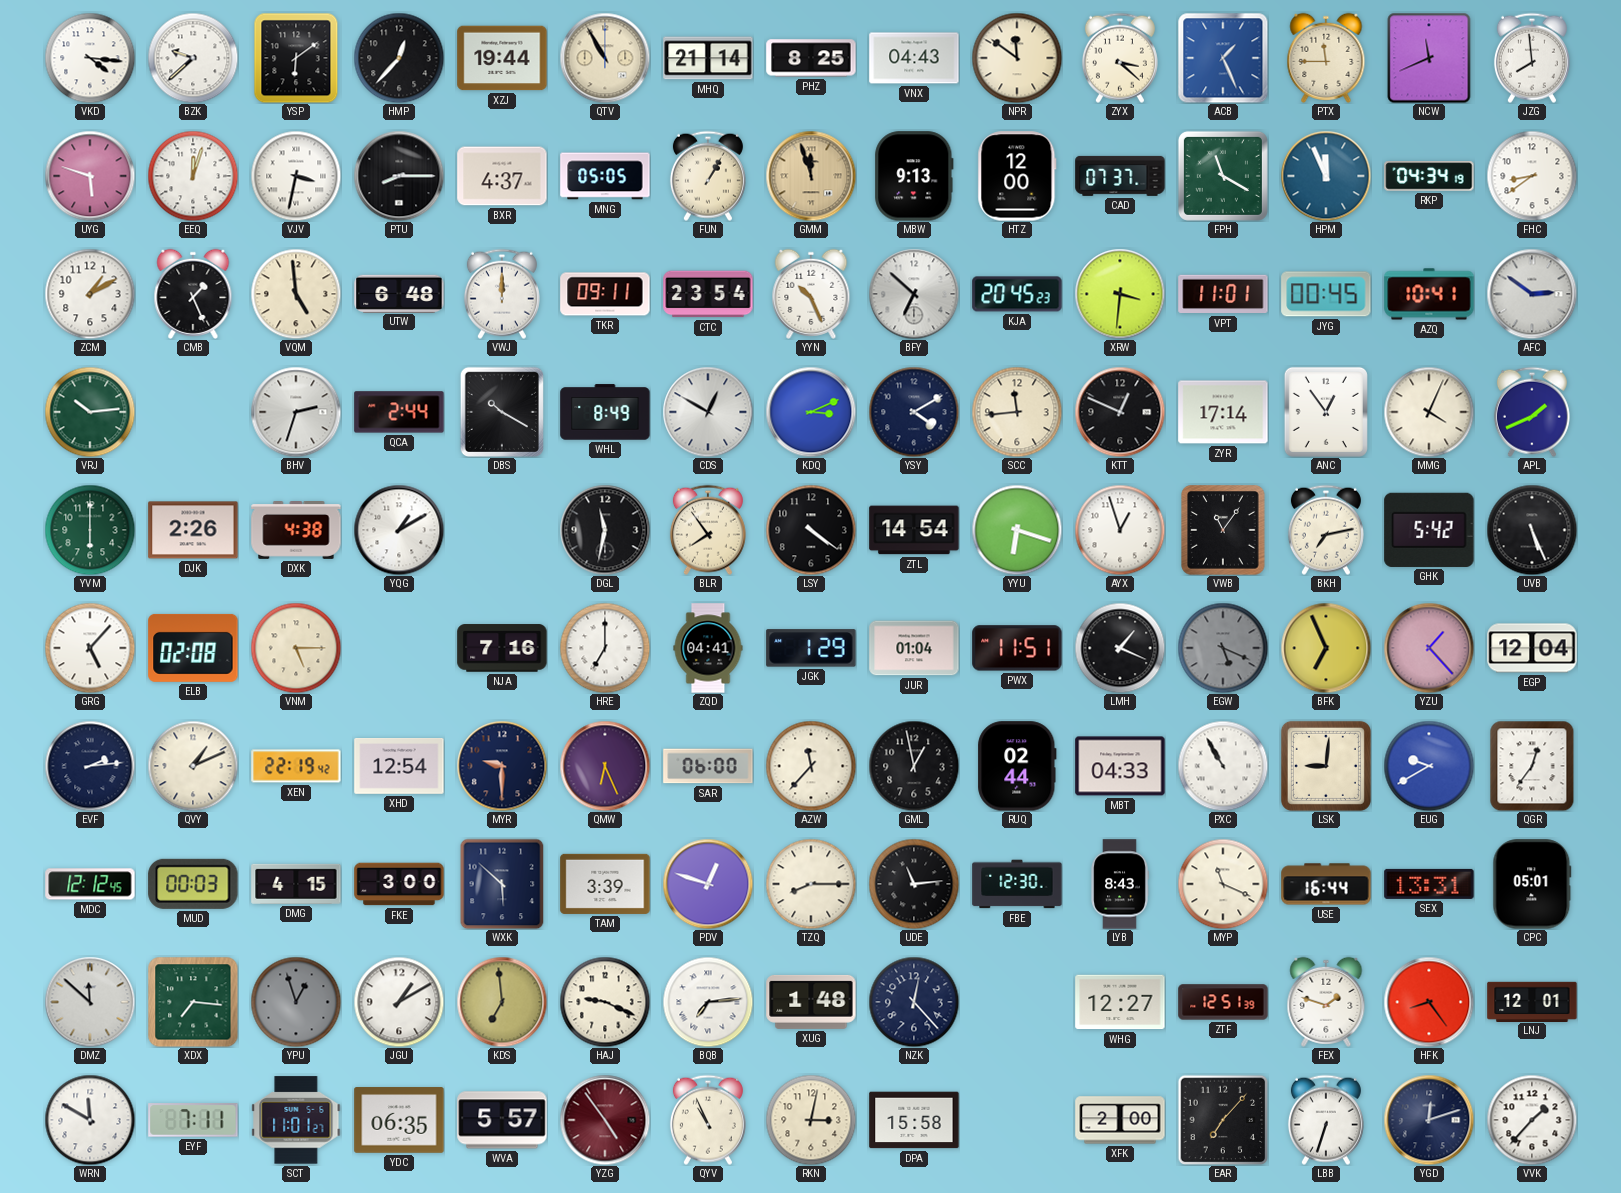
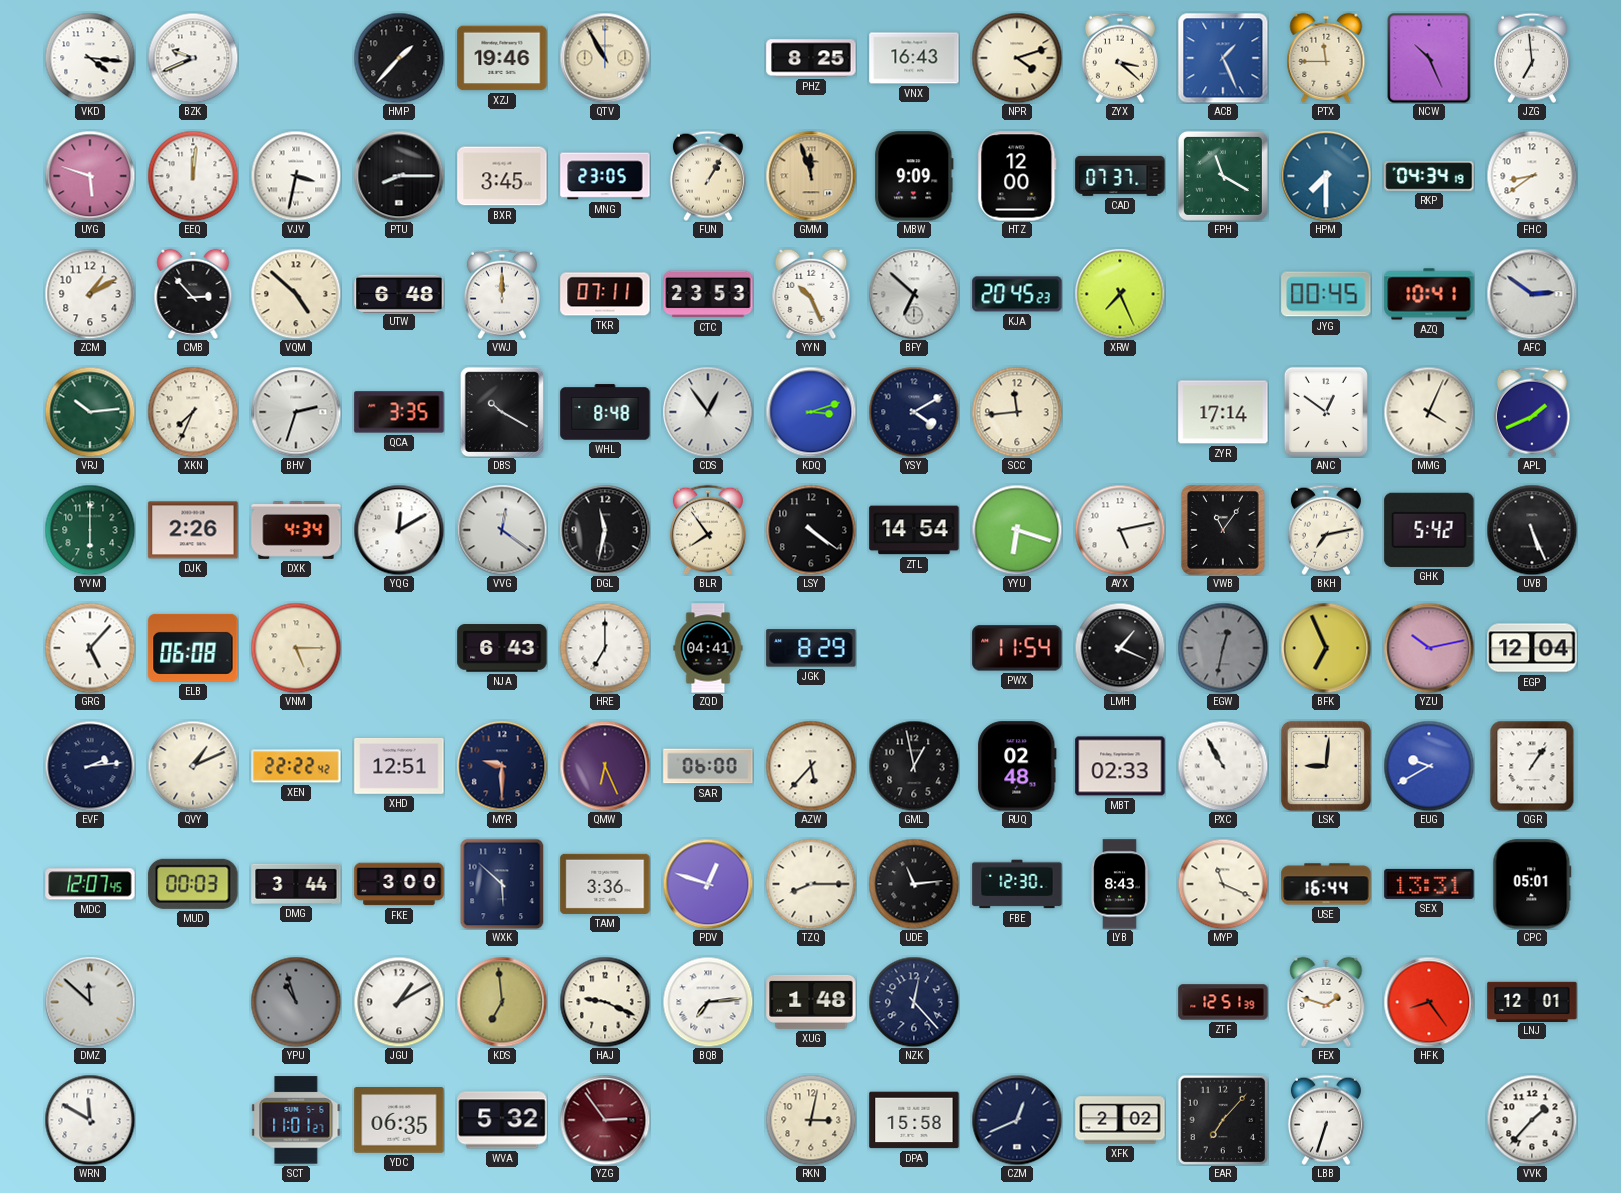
BZK: 9:38 -> 9:41
YSP: 6:09 -> none
HMP: 12:37 -> 1:37
XZJ: 19:44 -> 19:46
MHQ: 21:14 -> none
VNX: 04:43 -> 16:43
NPR: 11:51 -> 4:12
NCW: 11:41 -> 10:26
JZG: 7:59 -> 6:59
EEQ: 12:03 -> 12:01
BXR: 4:37 -> 3:45
MNG: 05:05 -> 23:05
MBW: 9:13 -> 9:09
HPM: 11:56 -> 7:30
CMB: 1:26 -> 2:53
VQM: 4:59 -> 4:52
TKR: 09:11 -> 07:11
CTC: 23:54 -> 23:53
XRW: 3:31 -> 7:26
VPT: 11:01 -> none
XKN: none -> 7:34
QCA: 2:44 -> 3:35
WHL: 8:49 -> 8:48
CDS: 12:50 -> 12:54
KDQ: 3:11 -> 3:12
KTT: 12:49 -> none
ANC: 12:54 -> 12:51
DXK: 4:38 -> 4:34
YQG: 1:10 -> 12:10
VVG: none -> 12:21
AYX: 12:57 -> 5:13
ELB: 02:08 -> 06:08
NJA: 7:16 -> 6:43
JGK: 1:29 -> 8:29
JUR: 01:04 -> none
PWX: 11:51 -> 11:54
EGW: 5:19 -> 12:32
YZU: 1:23 -> 10:13
XEN: 22:19 -> 22:22
XHD: 12:54 -> 12:51
AZW: 11:37 -> 5:37
RUQ: 02:44 -> 02:48
MBT: 04:33 -> 02:33
QGR: 12:36 -> 1:06
MDC: 12:12 -> 12:07
DMG: 4:15 -> 3:44
TAM: 3:39 -> 3:36
XDX: 7:16 -> none
YPU: 12:57 -> 10:57
WHG: 12:27 -> none
EYF: 7:11 -> none
WVA: 5:57 -> 5:32
YZG: 4:54 -> 2:54
QYV: 10:56 -> none
CZM: none -> 12:41
XFK: 2:00 -> 2:02
YGD: 12:12 -> none
